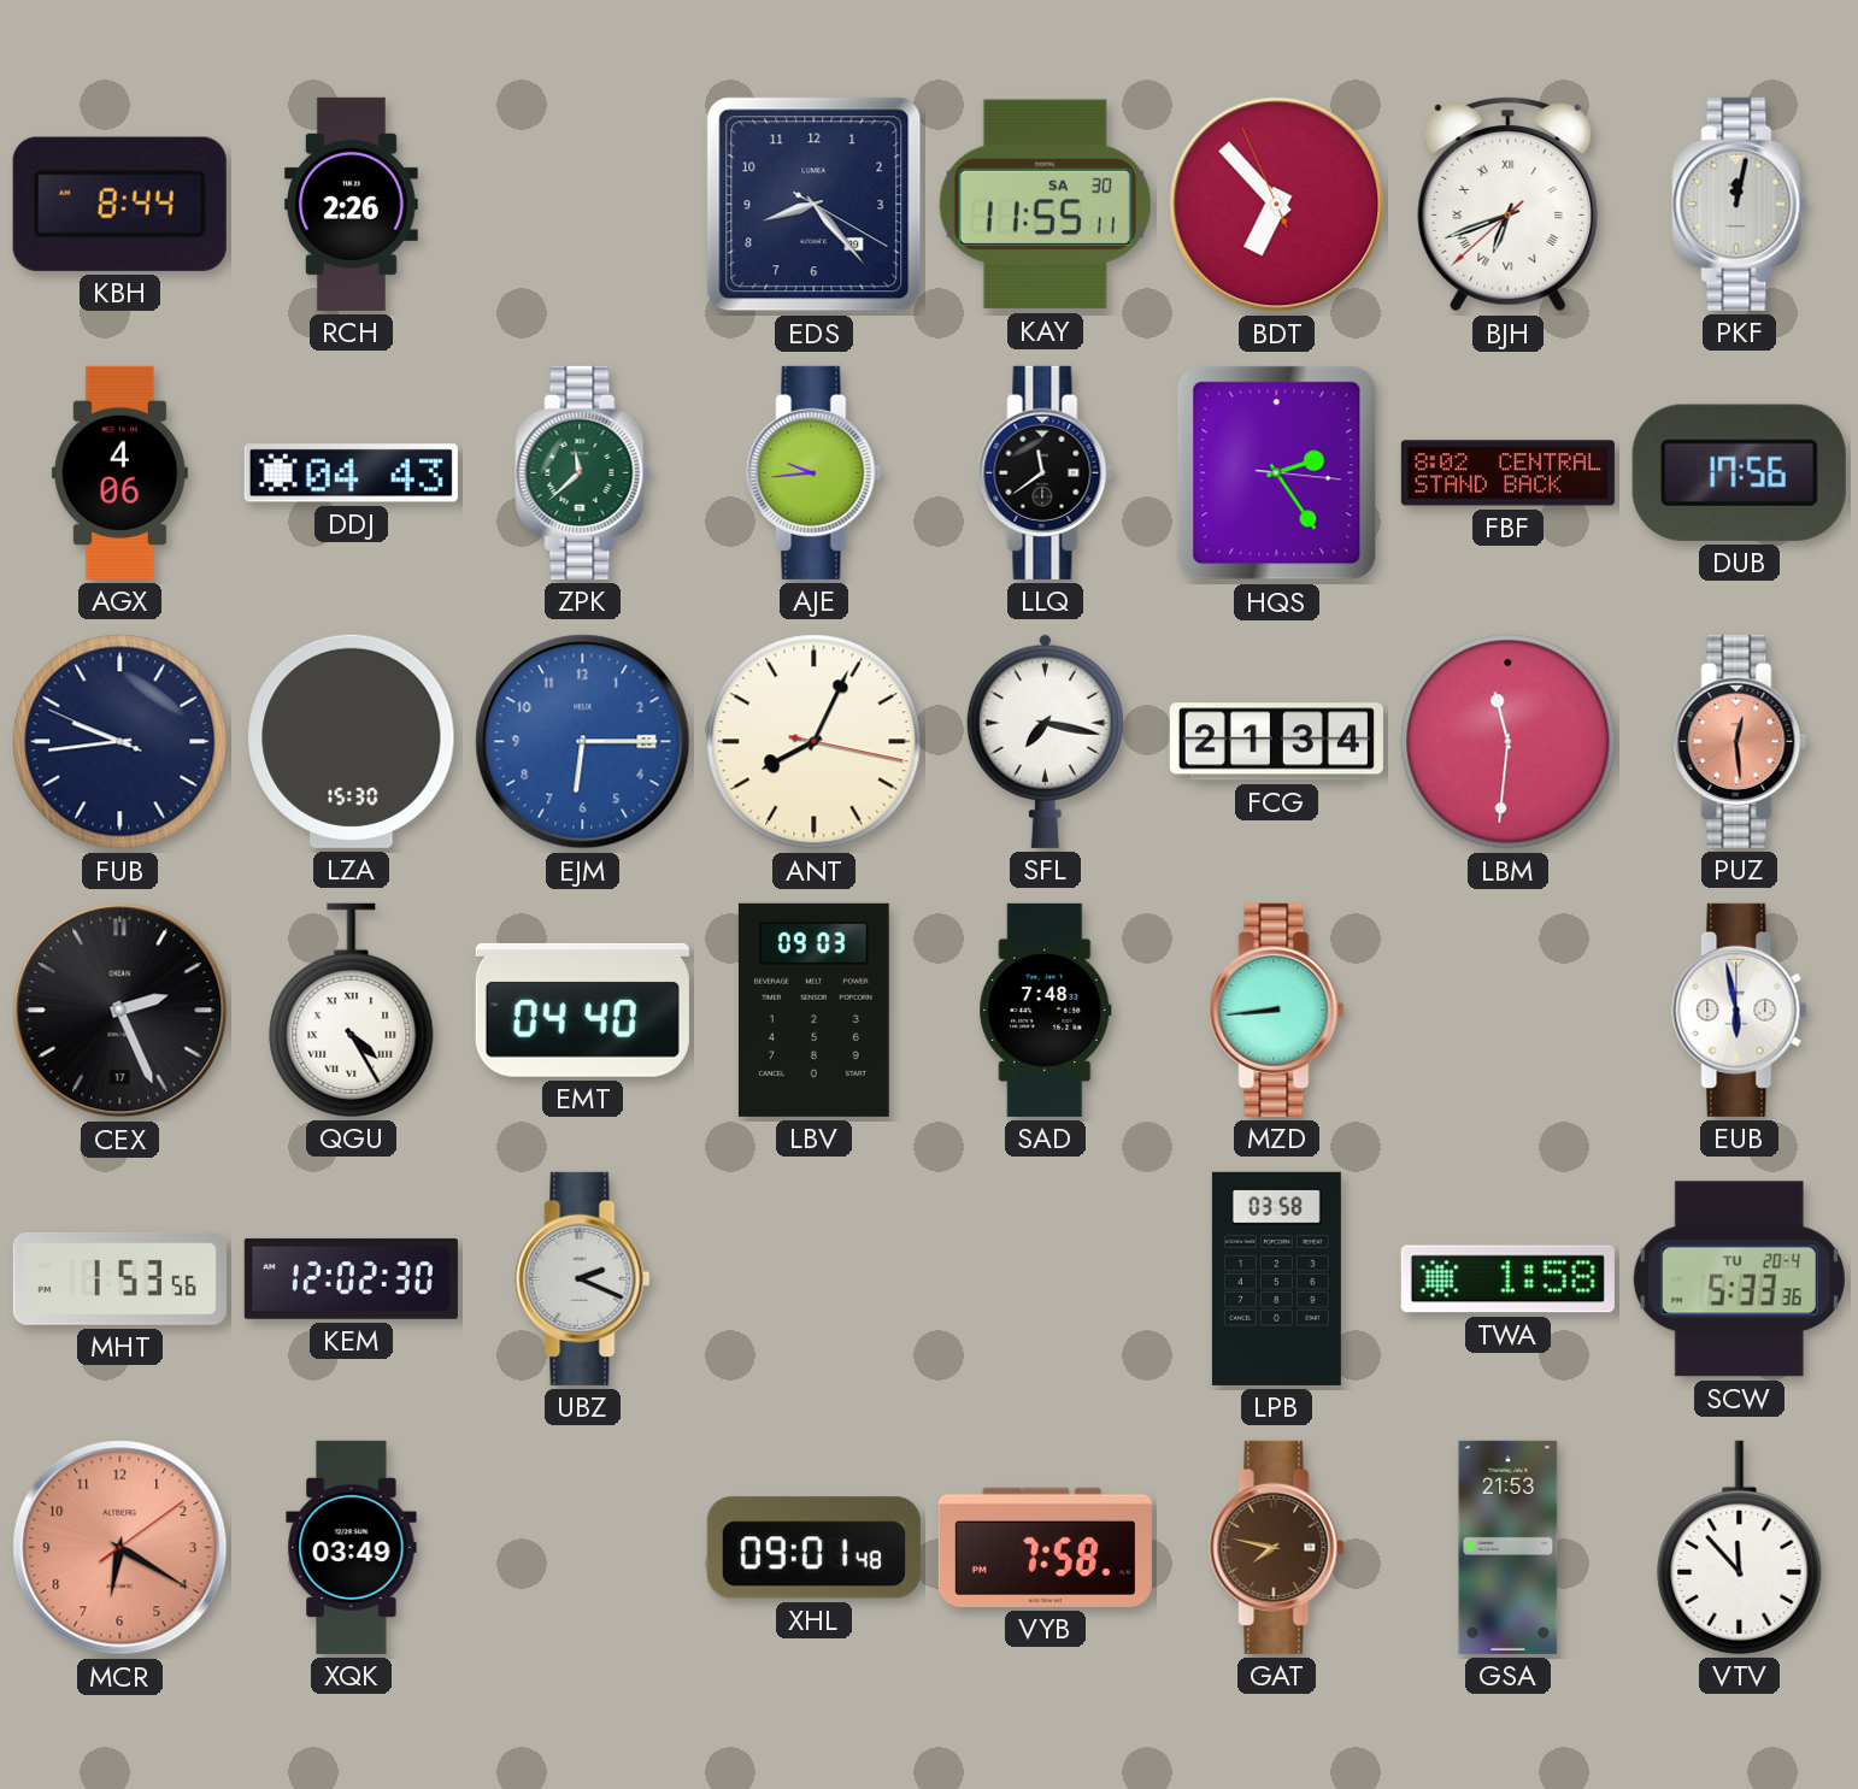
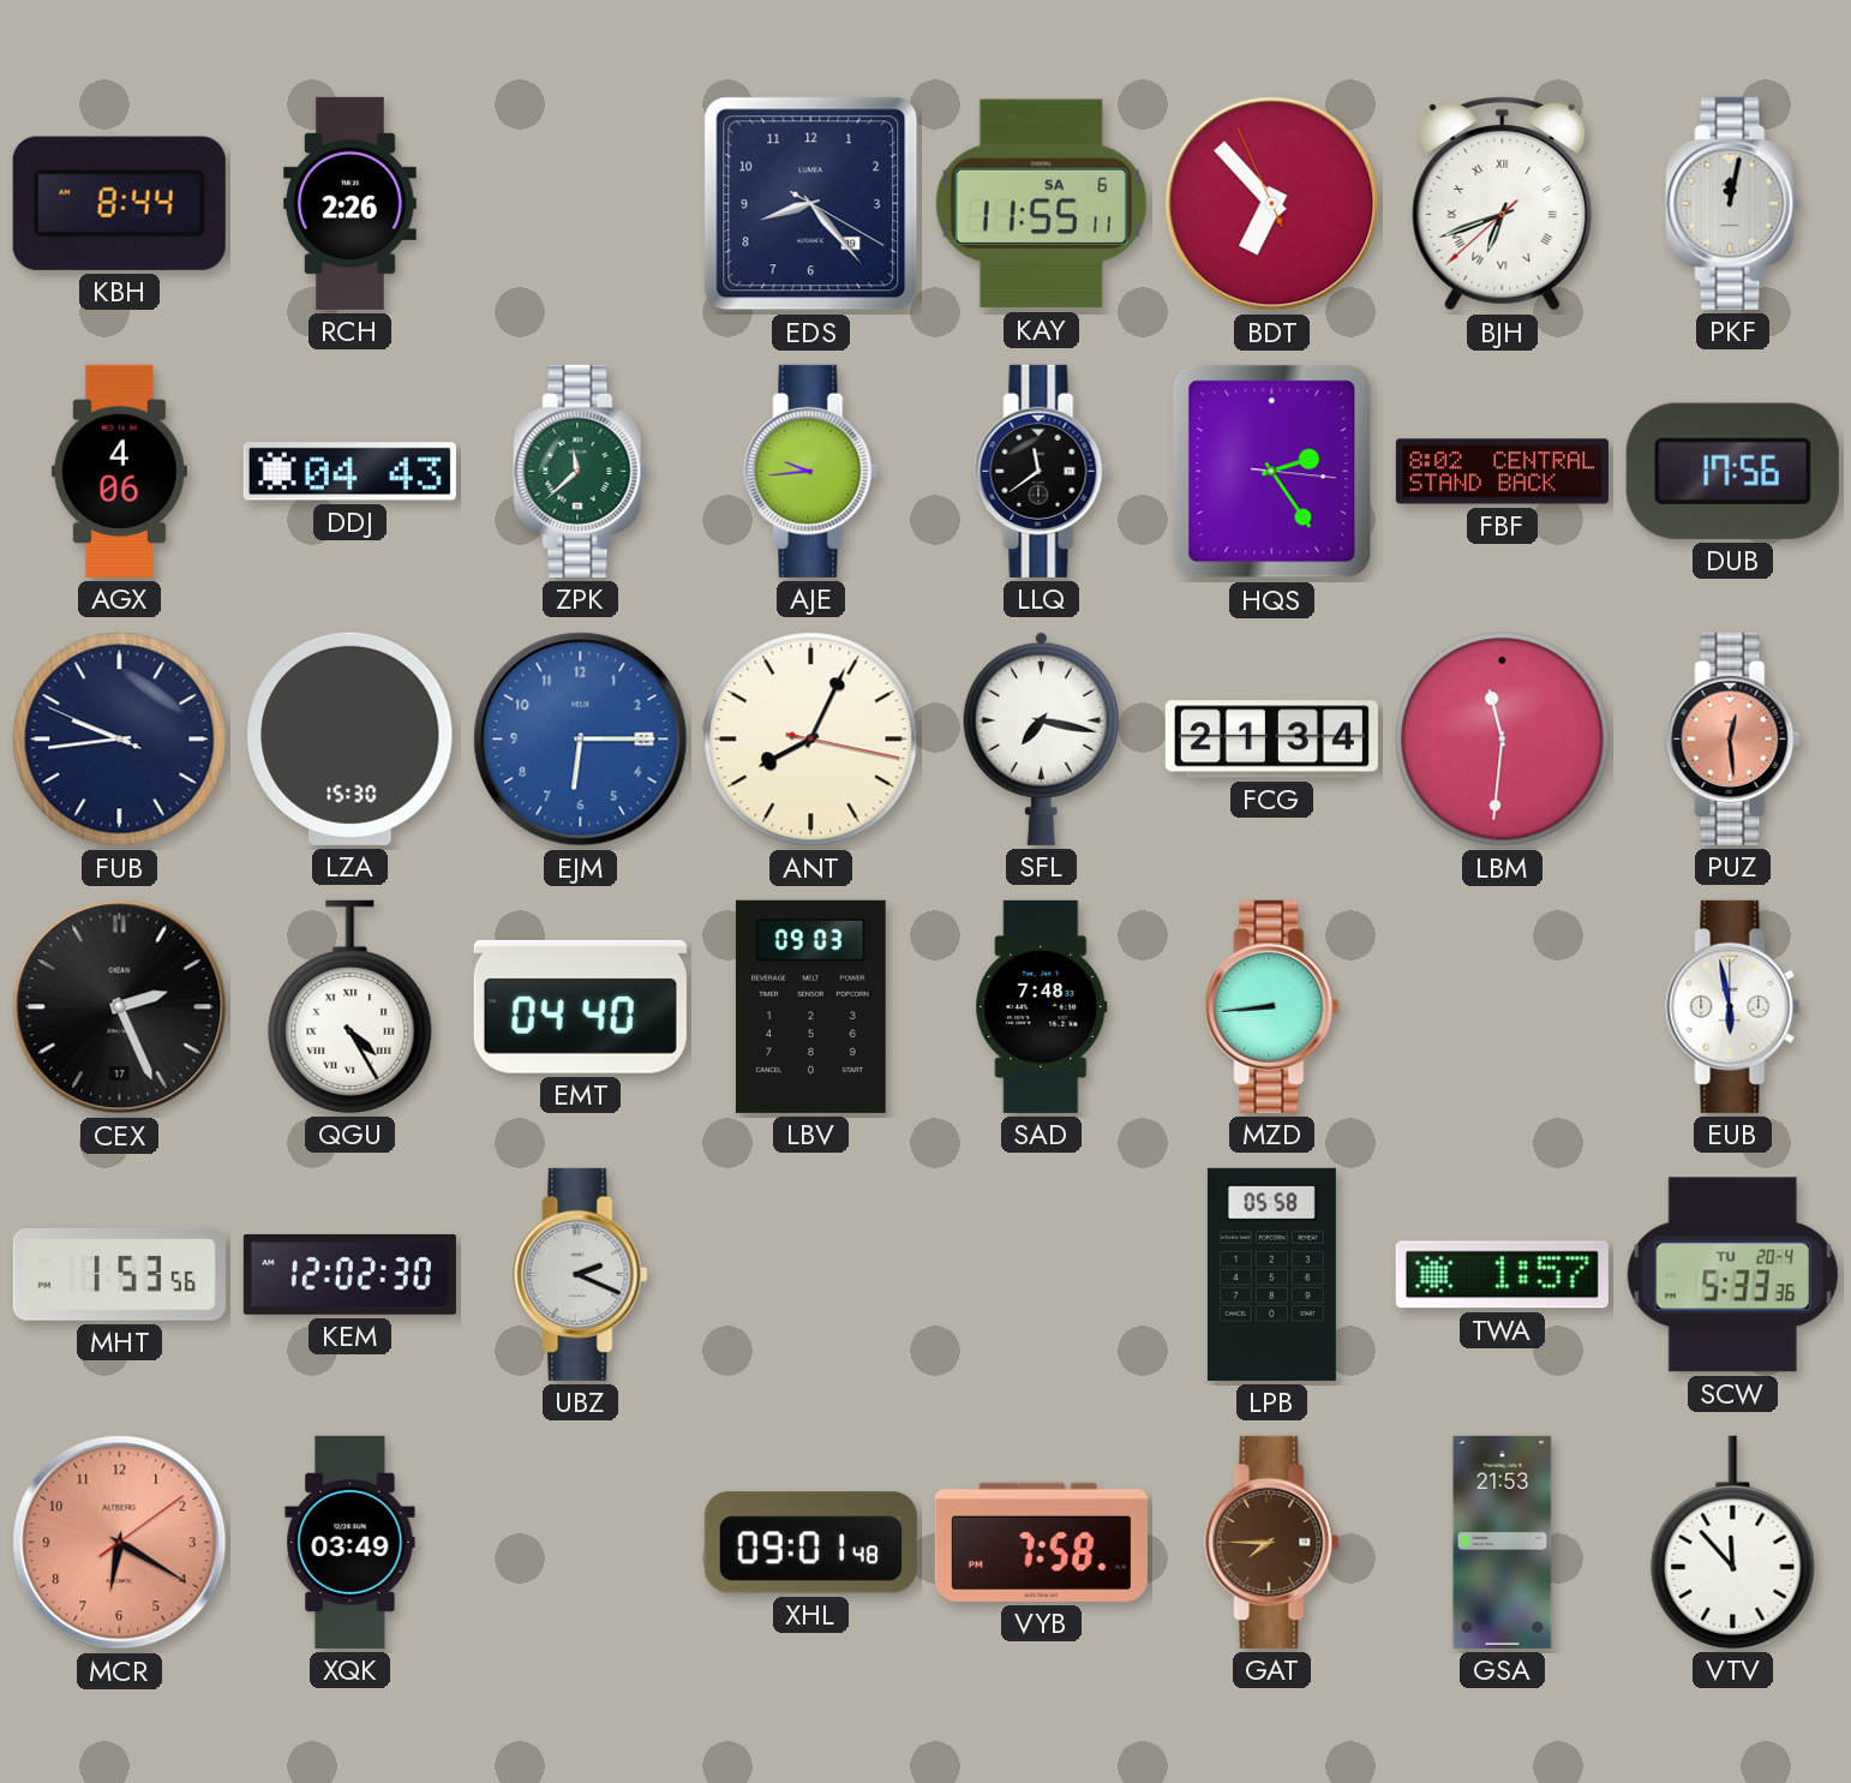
KAY date: SA 30 -> SA 6
LPB: 03:58 -> 05:58
TWA: 1:58 -> 1:57
GAT: 7:47 -> 7:45
